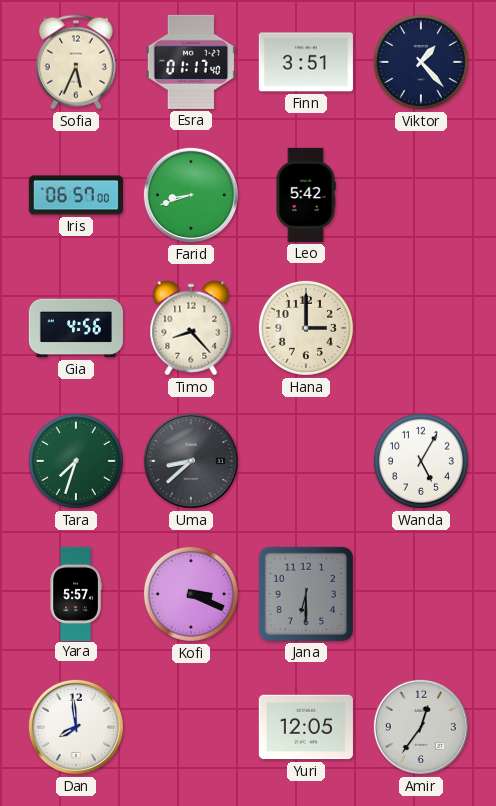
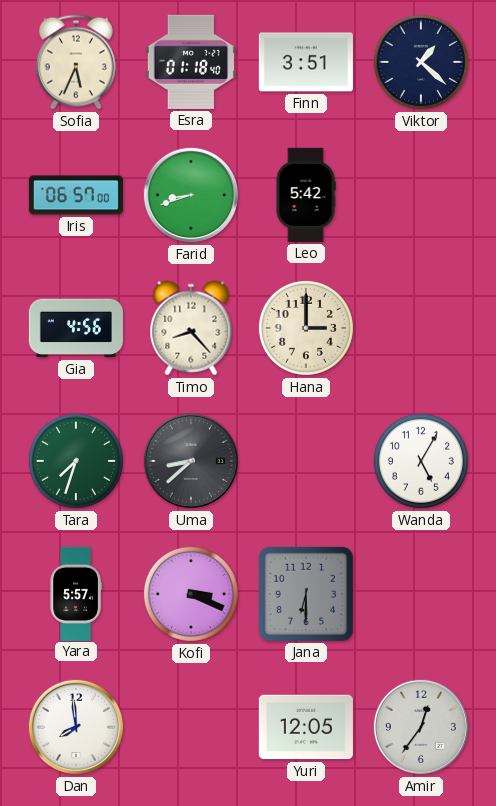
Esra: 01:17 -> 01:18
Viktor: 1:23 -> 1:22
